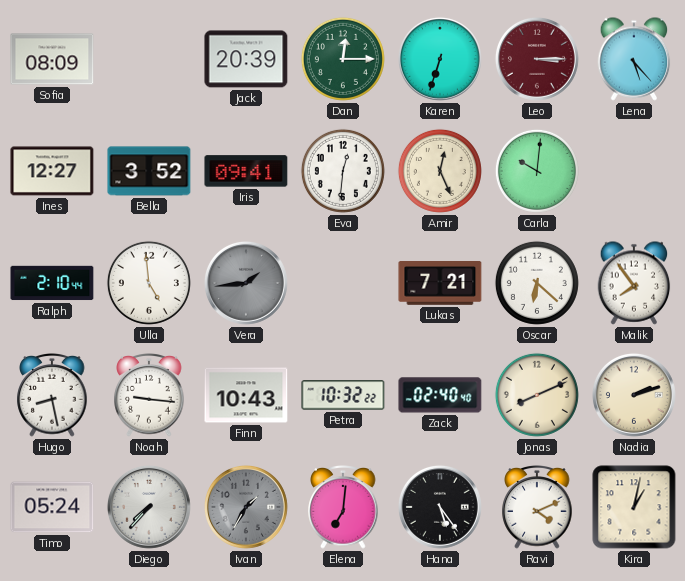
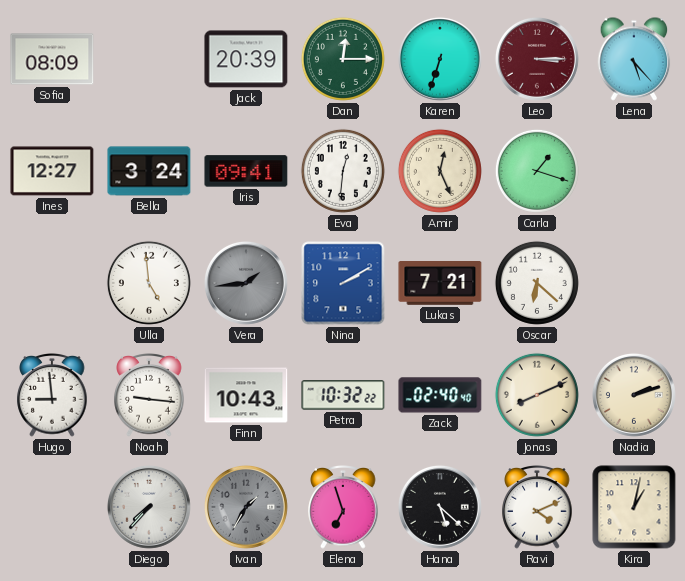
Bella: 3:52 -> 3:24
Carla: 10:01 -> 1:18
Ralph: 2:10 -> none
Nina: none -> 2:10
Malik: 7:54 -> none
Hugo: 8:28 -> 8:59
Timo: 05:24 -> none
Elena: 7:01 -> 6:57
Hana: 5:24 -> 5:22
